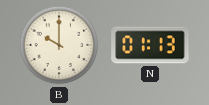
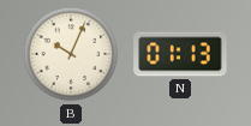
B: 10:00 -> 10:04
